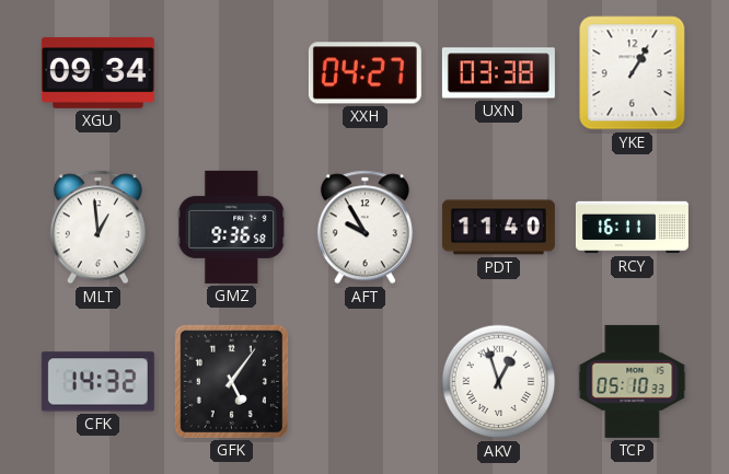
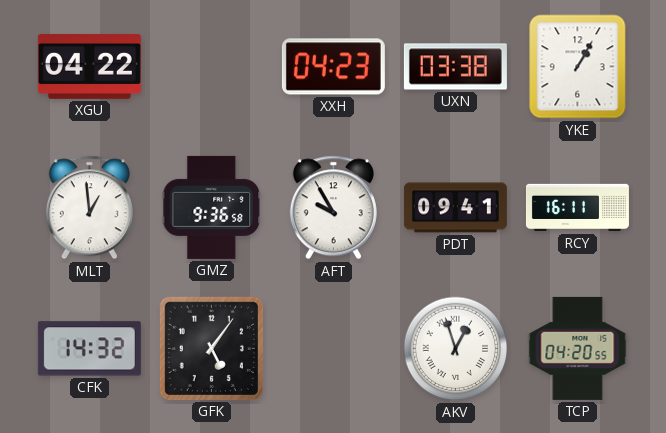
XGU: 09:34 -> 04:22
XXH: 04:27 -> 04:23
PDT: 11:40 -> 09:41
TCP: 05:10 -> 04:20
